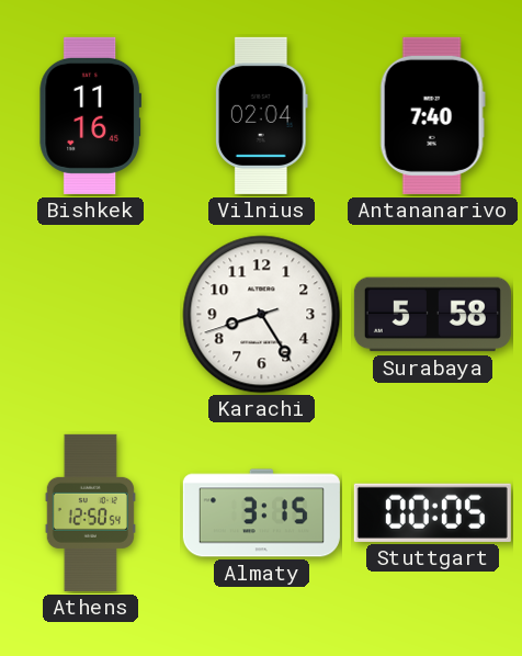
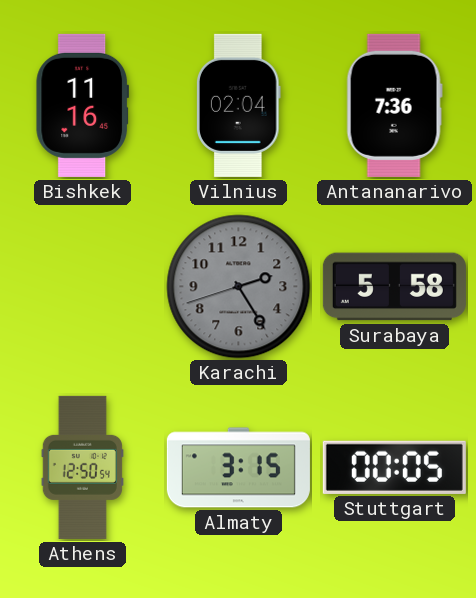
Antananarivo: 7:40 -> 7:36
Karachi: 8:24 -> 2:24
Karachi dial: white -> grey
